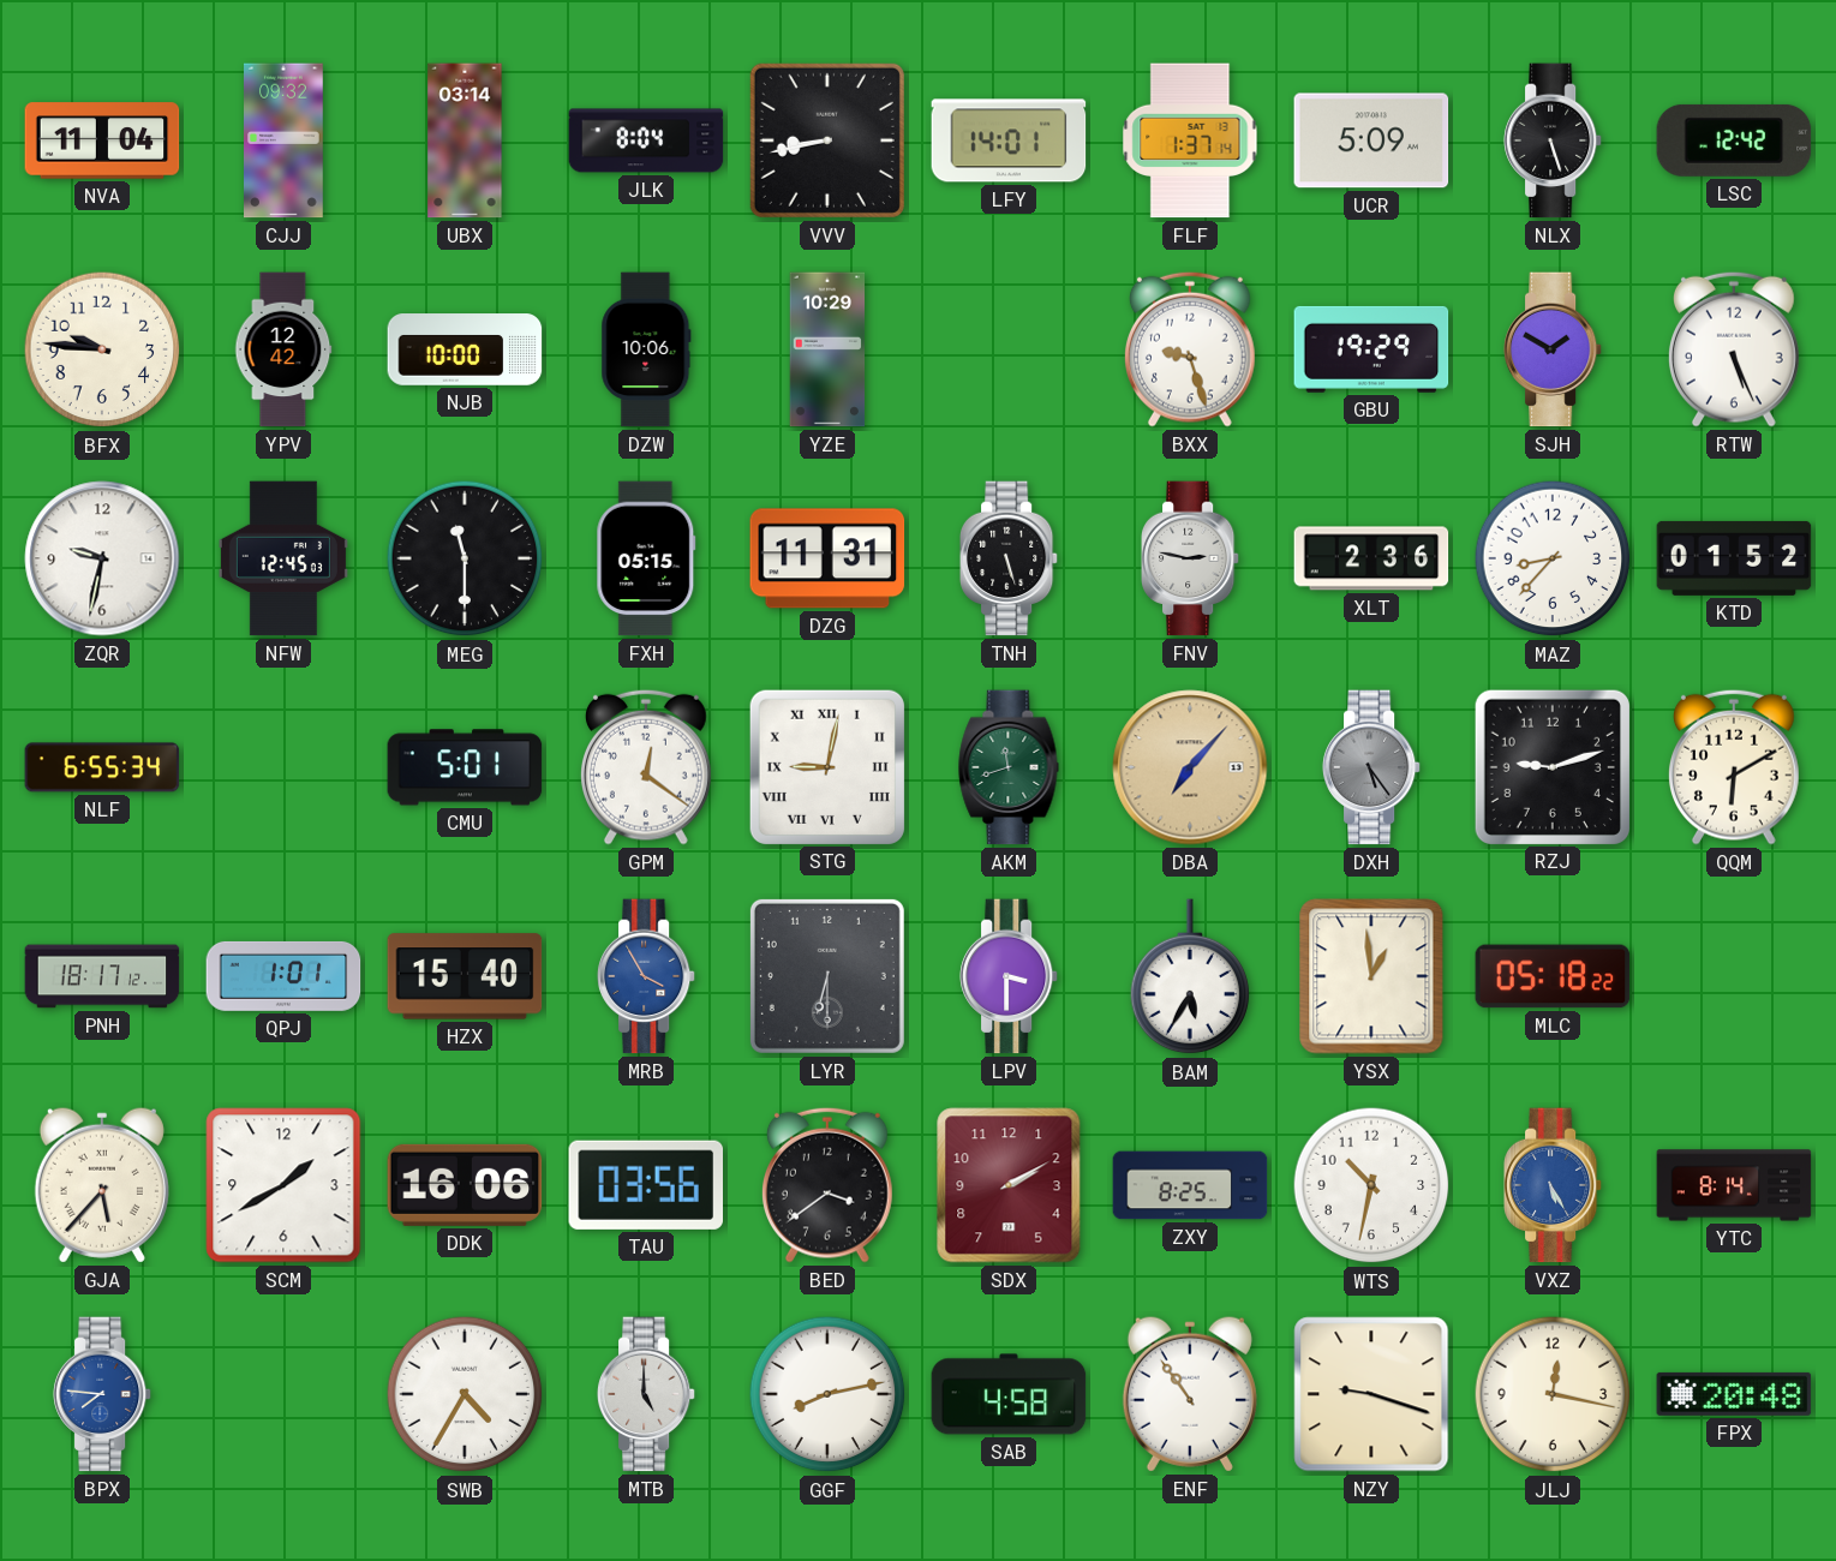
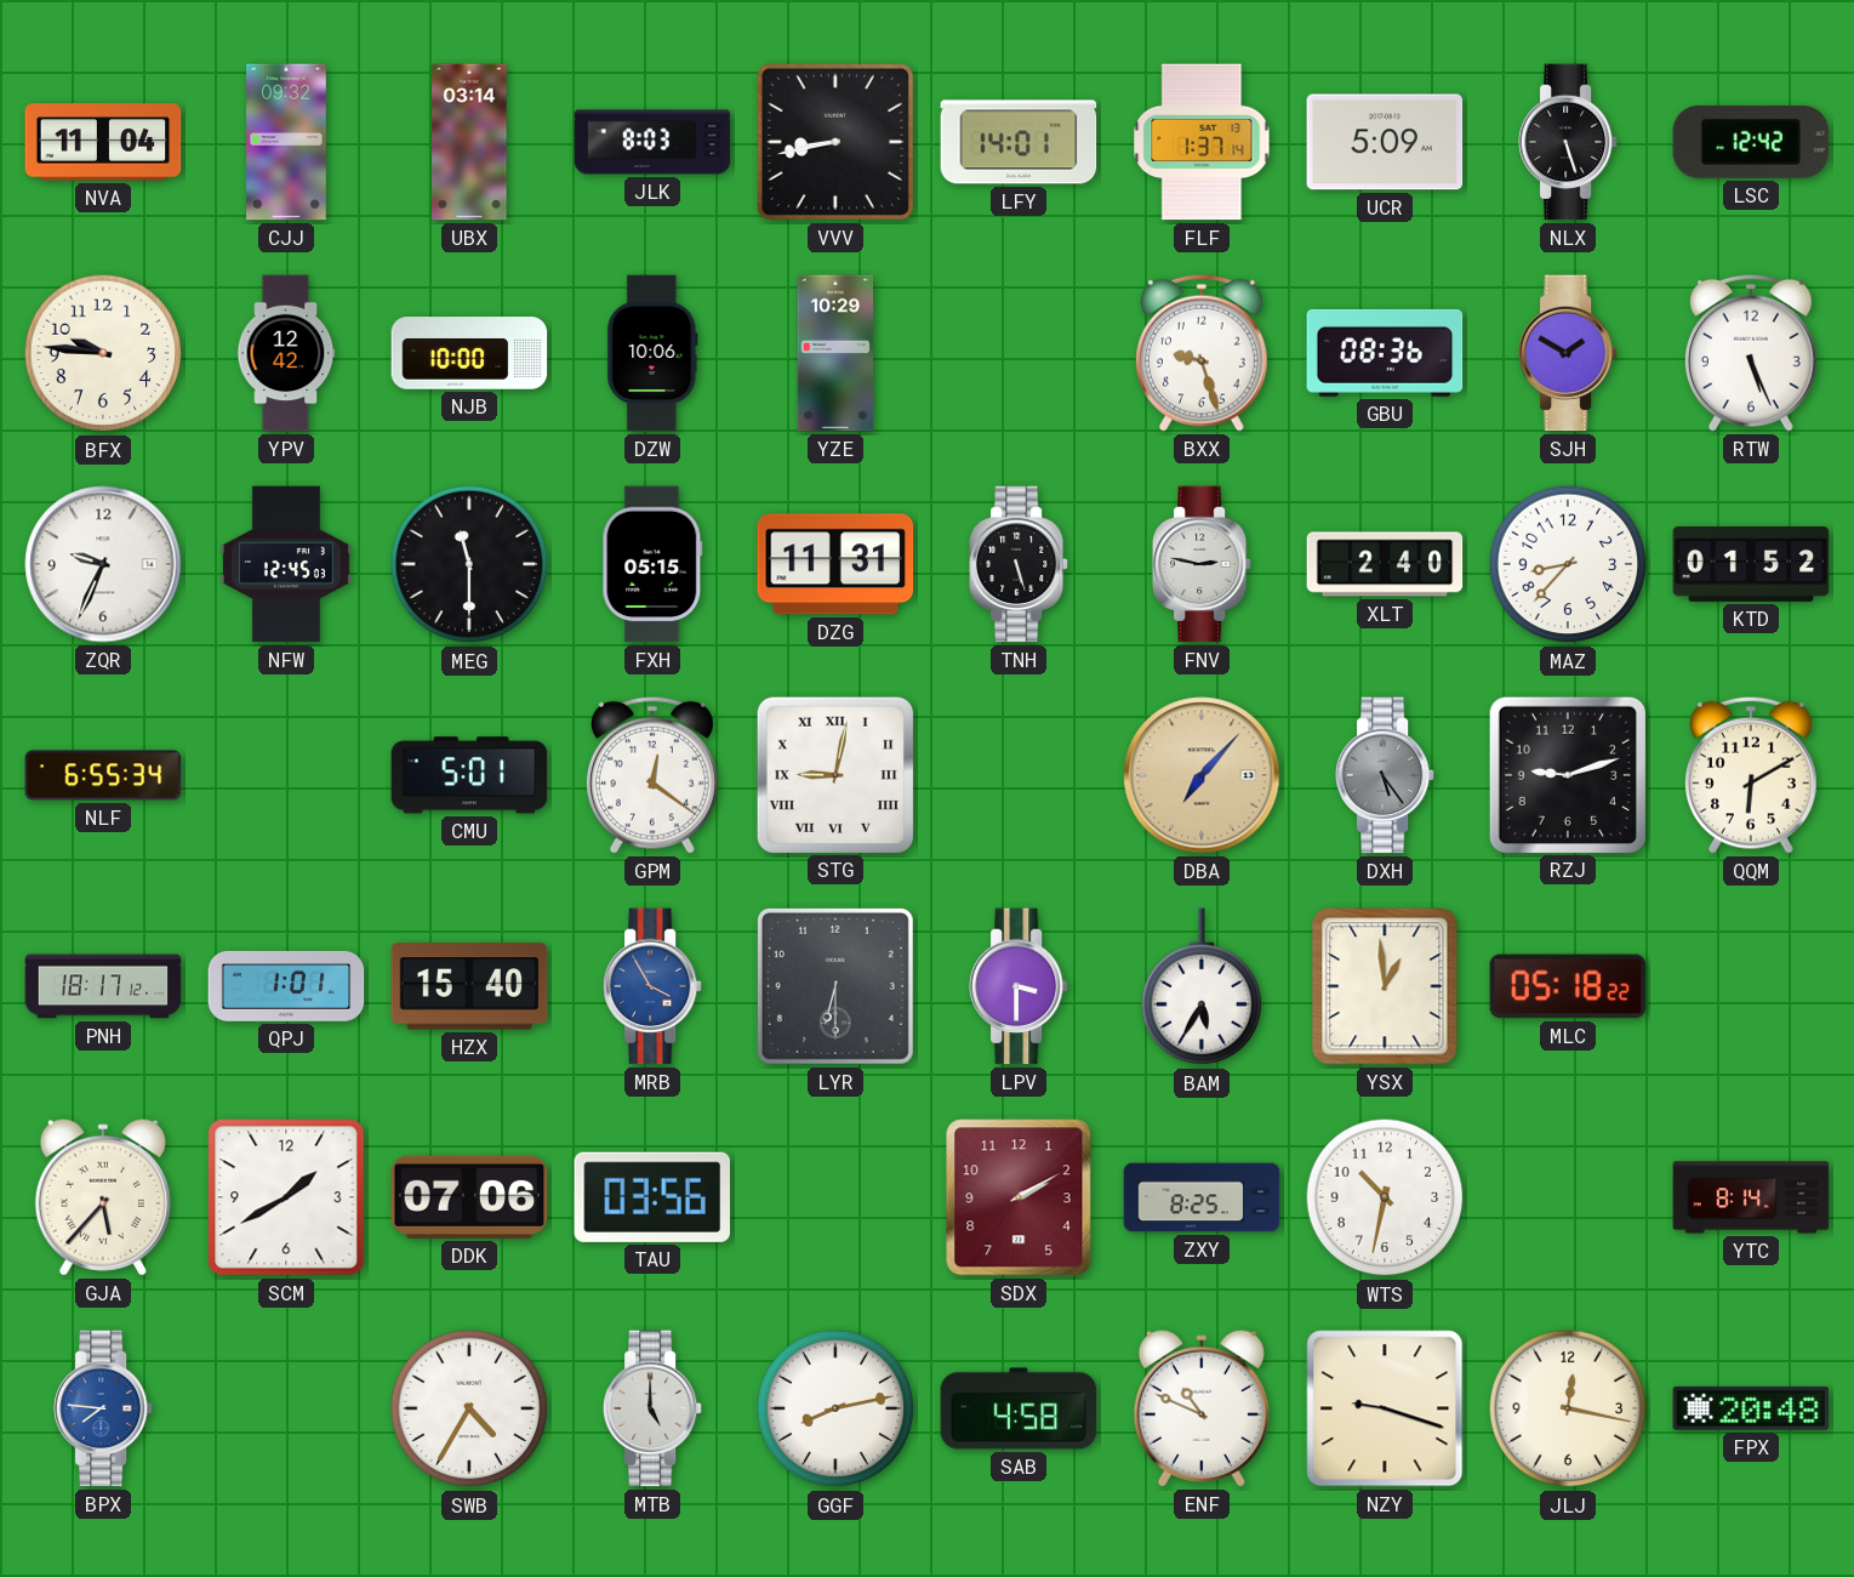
JLK: 8:04 -> 8:03
GBU: 19:29 -> 08:36
ZQR: 9:32 -> 9:34
XLT: 2:36 -> 2:40
AKM: 11:42 -> none
DDK: 16:06 -> 07:06
BED: 3:39 -> none
VXZ: 5:25 -> none
ENF: 10:54 -> 10:49
